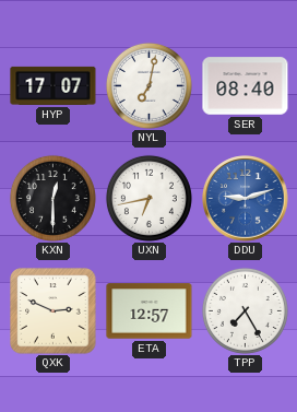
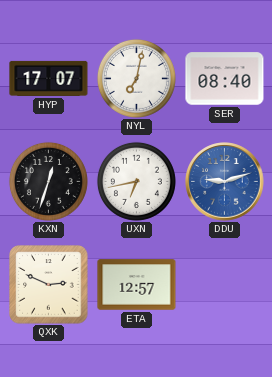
KXN: 12:30 -> 12:33
TPP: 7:25 -> none
